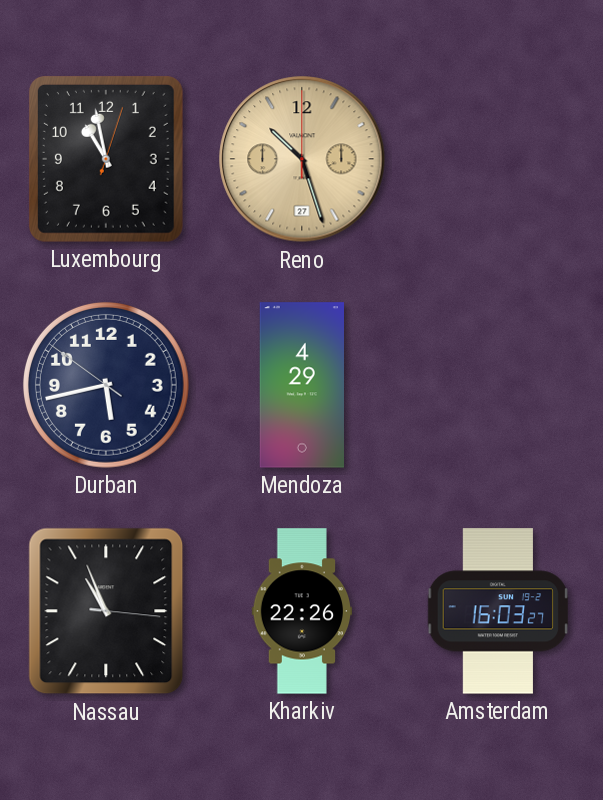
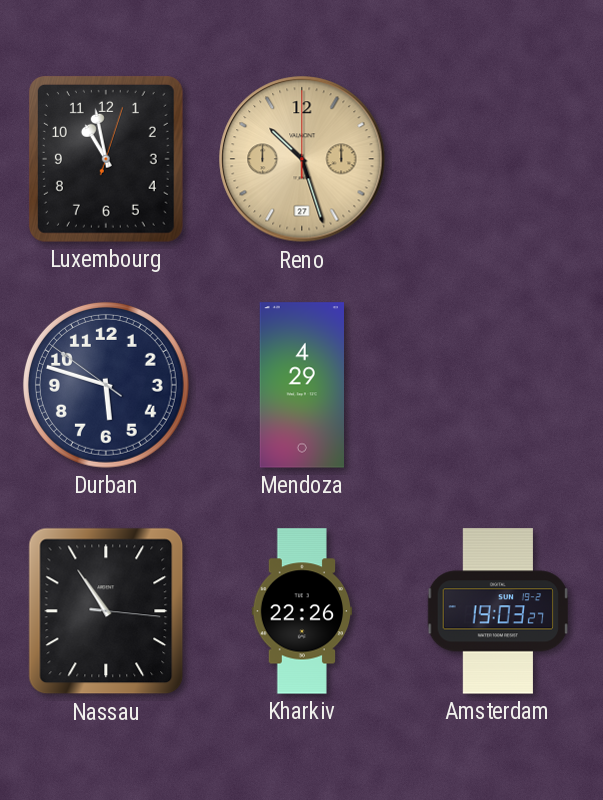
Durban: 5:42 -> 5:47
Nassau: 10:56 -> 10:54
Amsterdam: 16:03 -> 19:03
